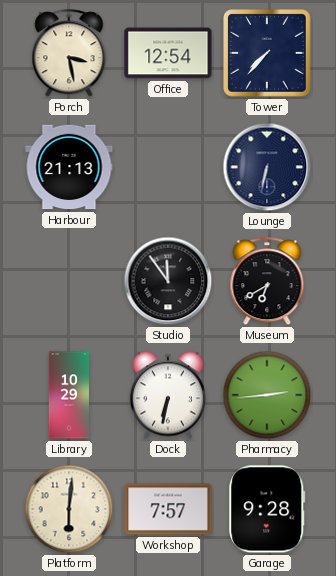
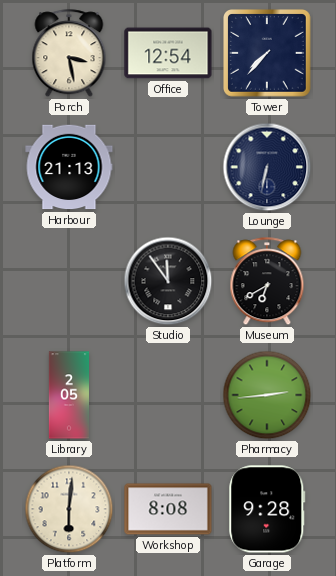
Library: 10:29 -> 2:05
Dock: 6:32 -> none
Workshop: 7:57 -> 8:08
